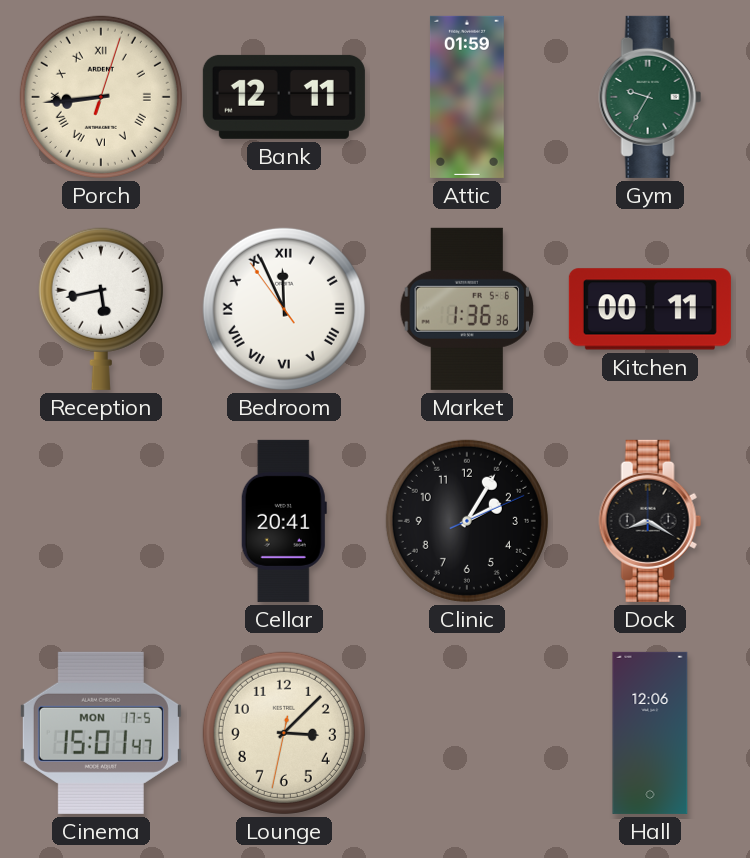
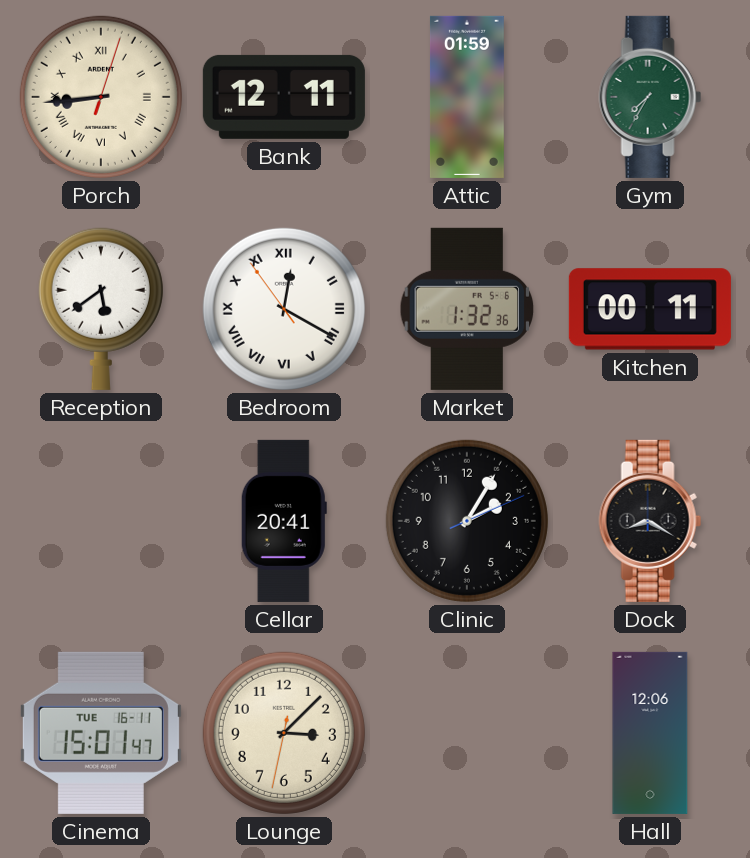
Gym: 9:35 -> 7:35
Reception: 5:43 -> 5:39
Bedroom: 11:55 -> 12:19
Market: 1:36 -> 1:32
Cinema date: MON 17-5 -> TUE 16-11
